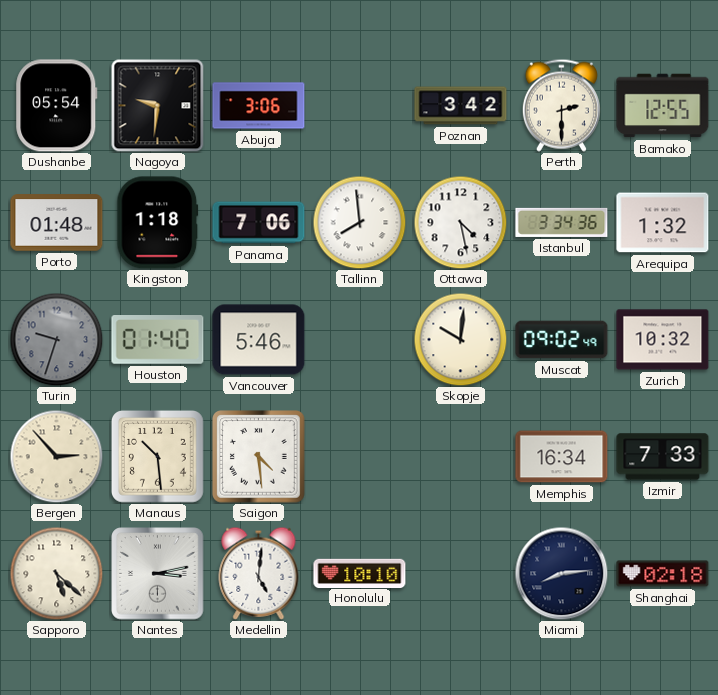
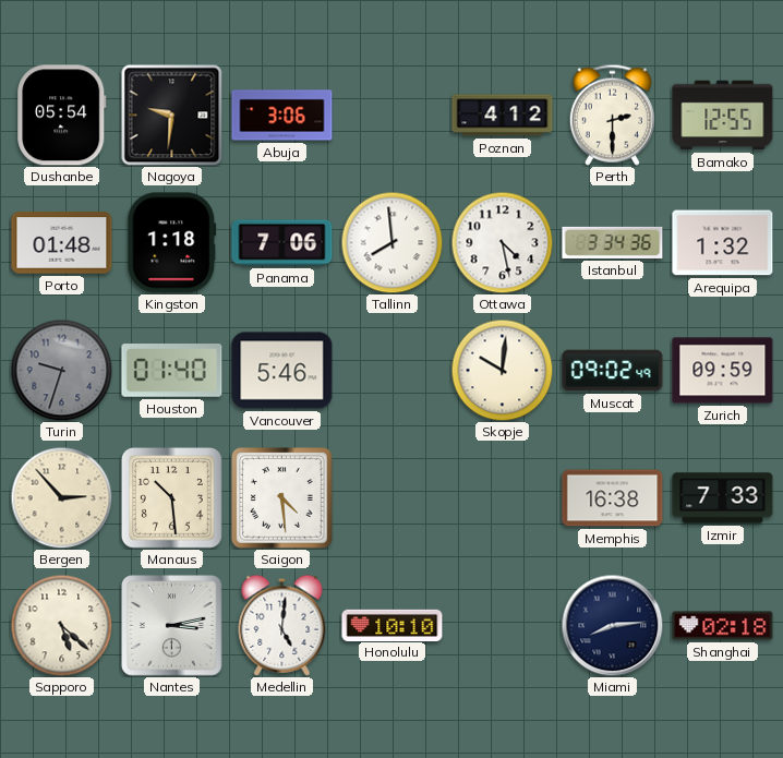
Poznan: 3:42 -> 4:12
Zurich: 10:32 -> 09:59
Memphis: 16:34 -> 16:38
